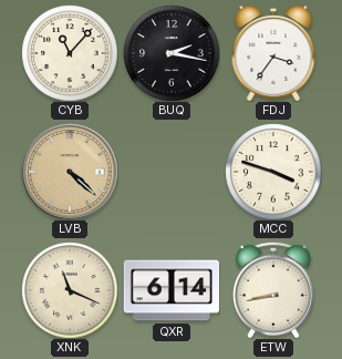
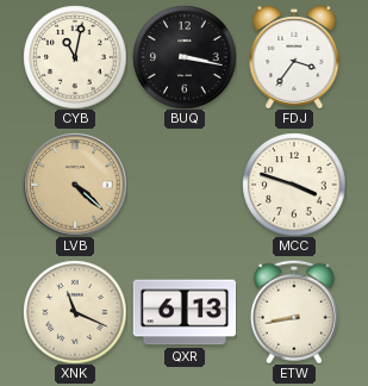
CYB: 11:07 -> 11:02
BUQ: 2:17 -> 3:17
QXR: 6:14 -> 6:13
